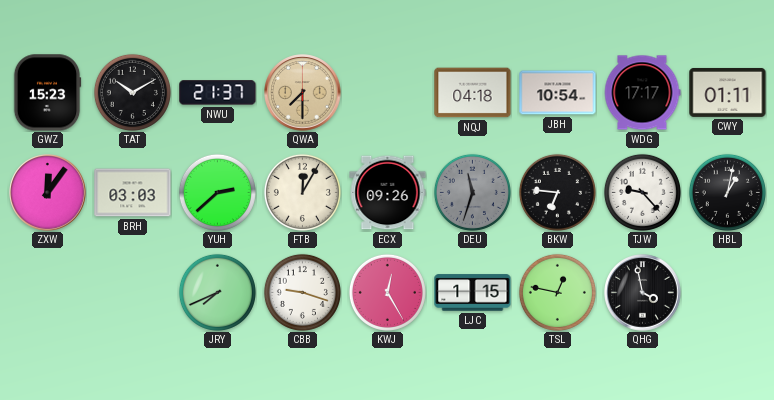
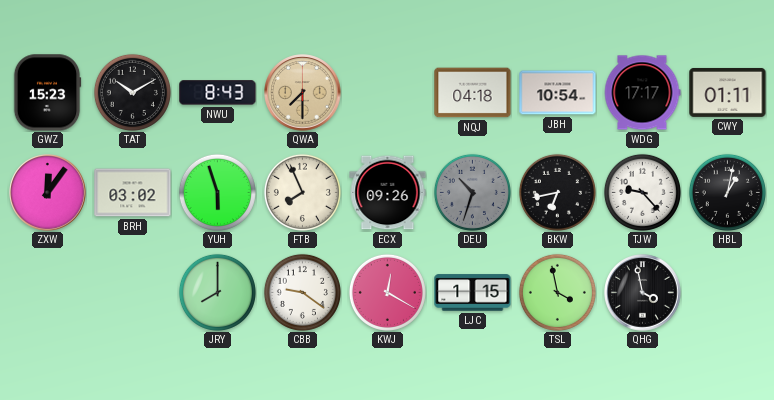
NWU: 21:37 -> 8:43
BRH: 03:03 -> 03:02
YUH: 2:38 -> 5:57
FTB: 12:05 -> 7:56
DEU: 11:33 -> 10:33
BKW: 6:46 -> 6:43
JRY: 7:41 -> 8:00
CBB: 9:18 -> 9:21
KWJ: 12:25 -> 12:20
TSL: 12:47 -> 3:58
